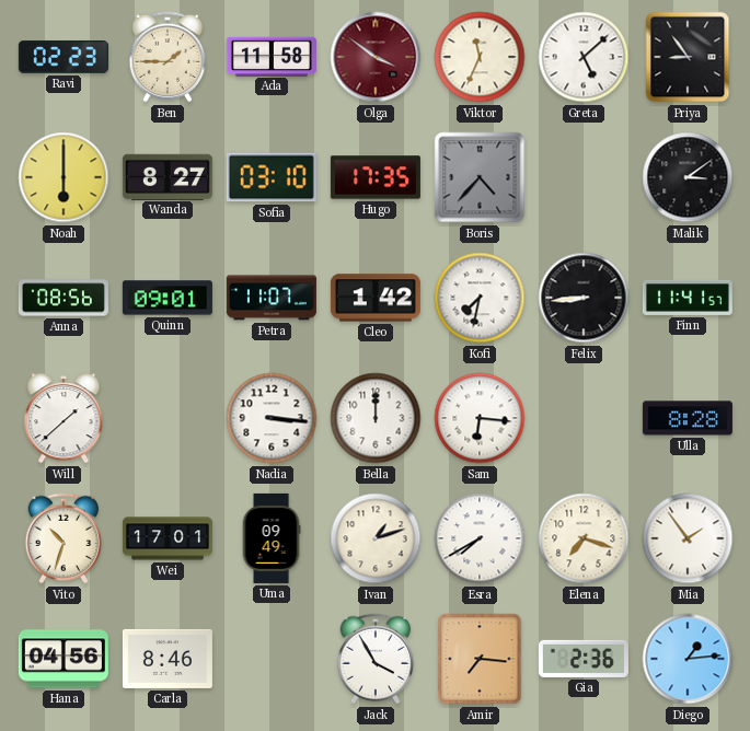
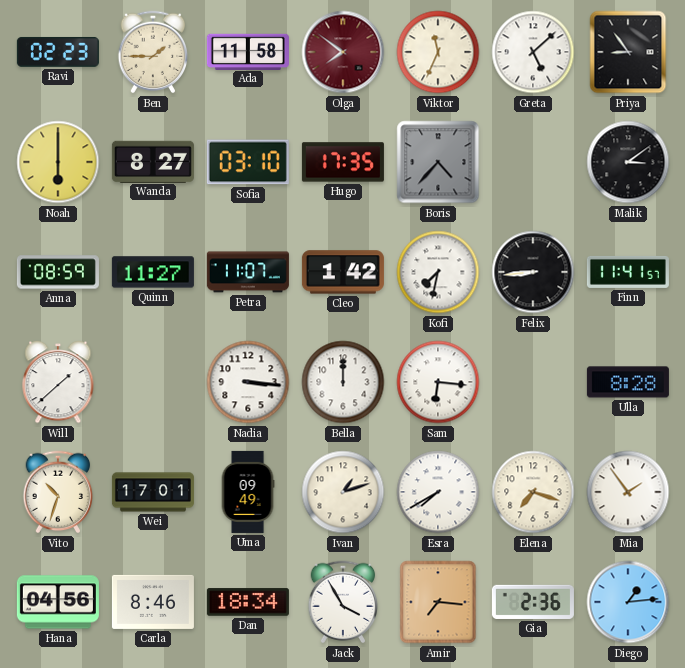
Olga: 3:51 -> 7:51
Anna: 08:56 -> 08:59
Quinn: 09:01 -> 11:27
Dan: none -> 18:34
